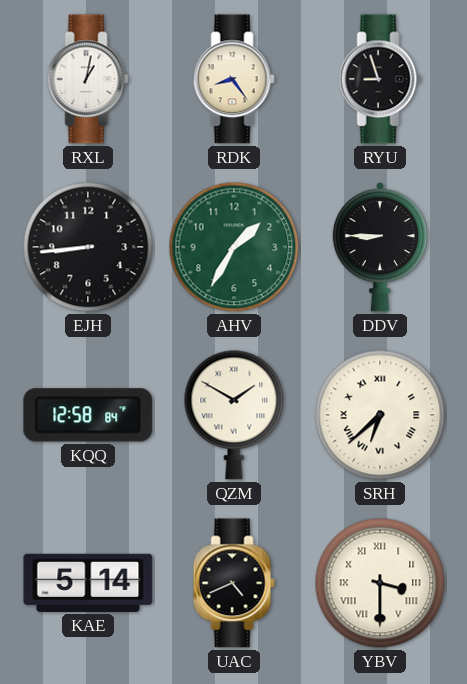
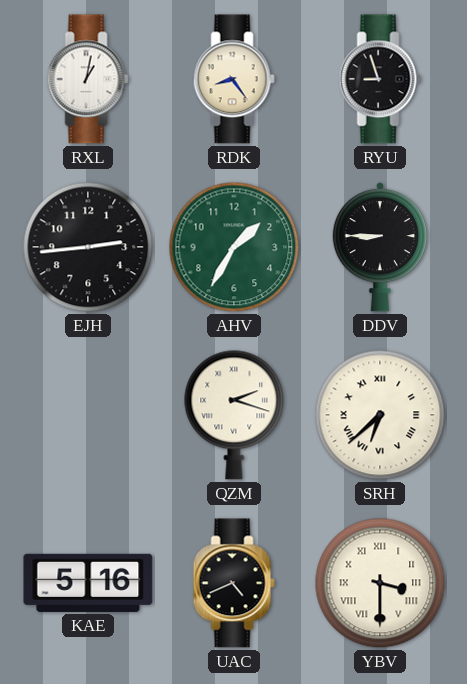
EJH: 8:44 -> 2:44
KQQ: 12:58 -> none
QZM: 1:50 -> 2:18
KAE: 5:14 -> 5:16
